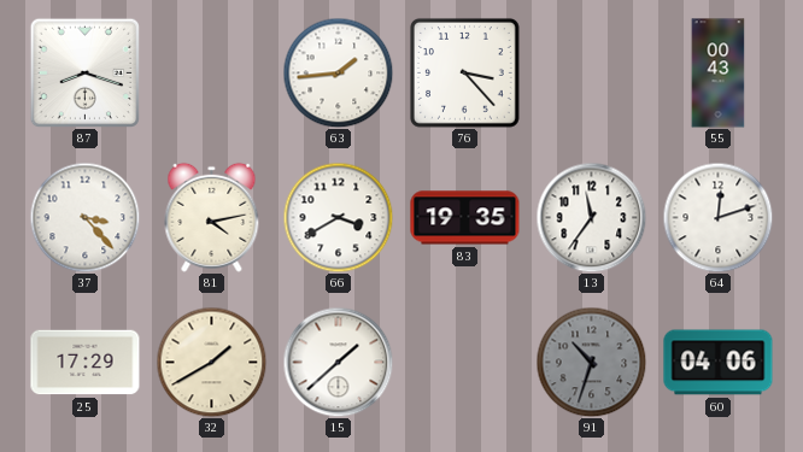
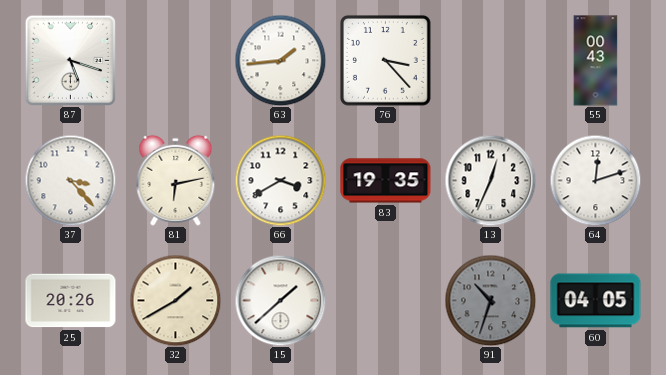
87: 8:18 -> 5:18
81: 4:13 -> 6:13
13: 11:36 -> 12:34
25: 17:29 -> 20:26
60: 04:06 -> 04:05
